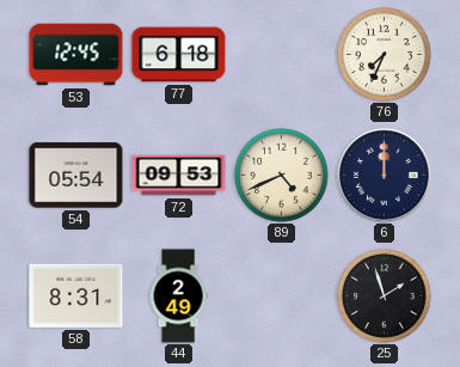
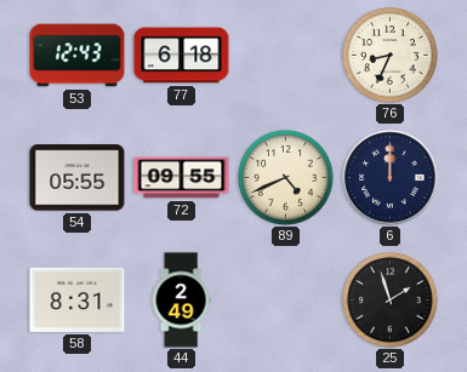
53: 12:45 -> 12:43
76: 7:34 -> 8:34
54: 05:54 -> 05:55
72: 09:53 -> 09:55
